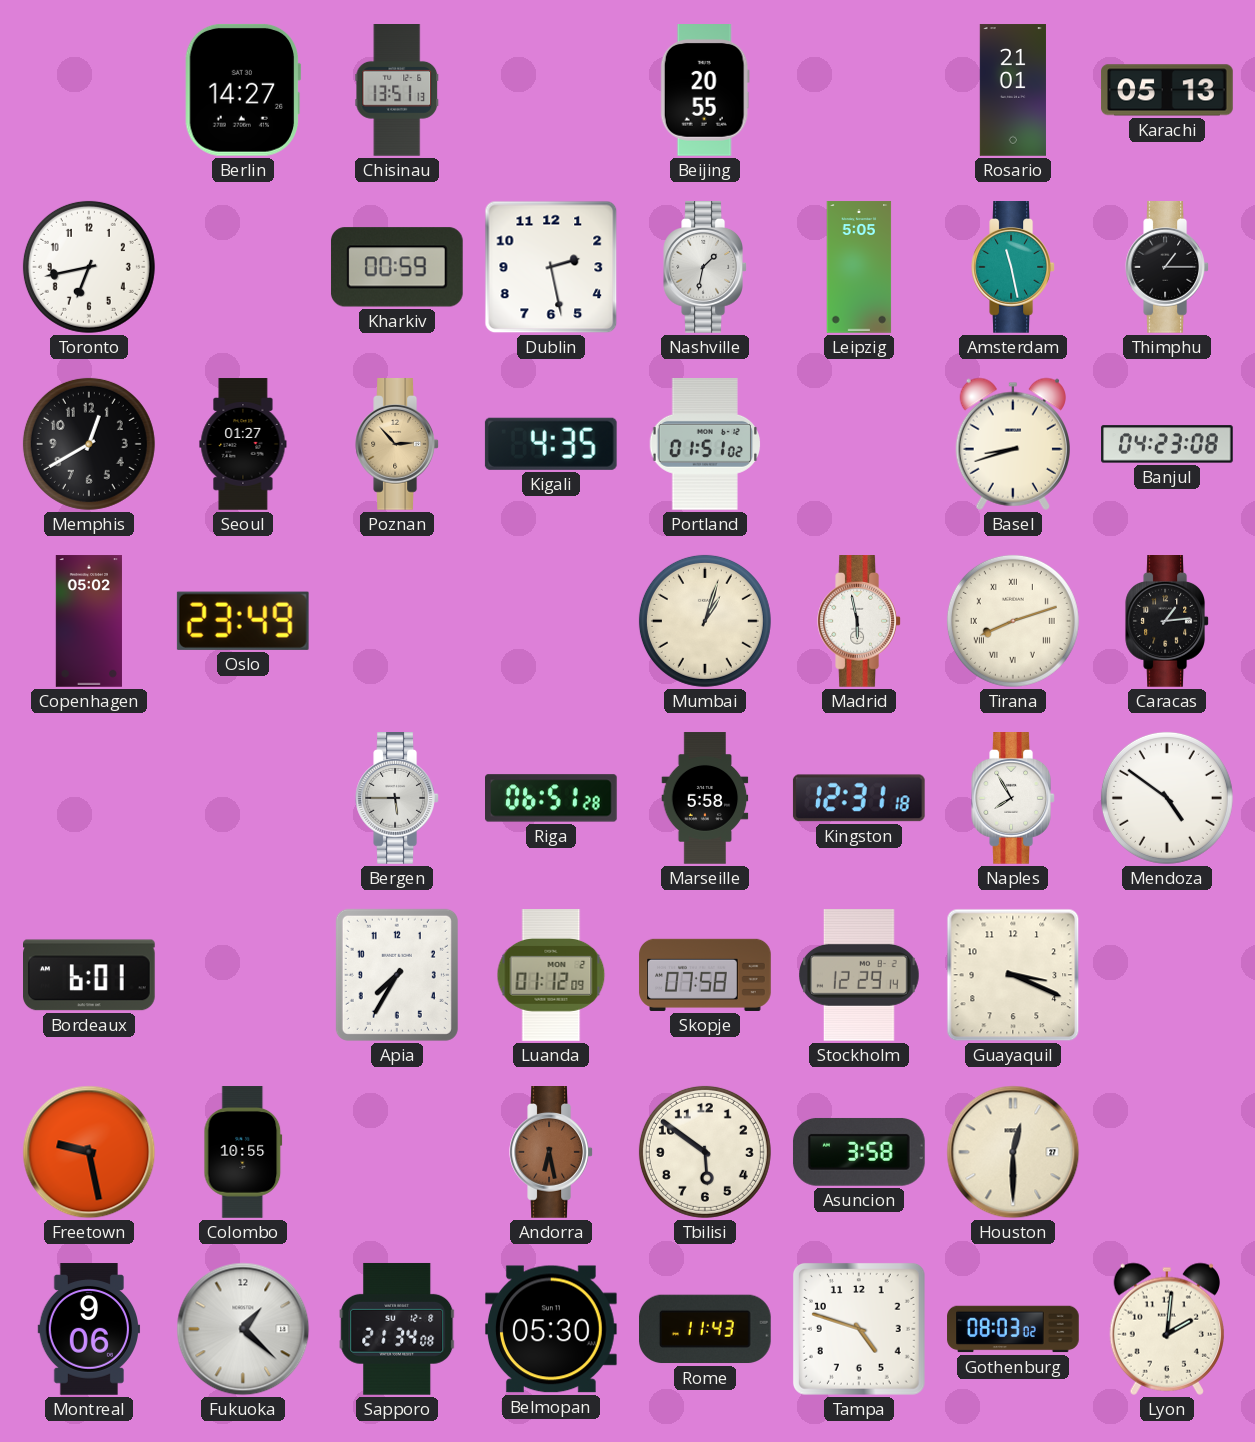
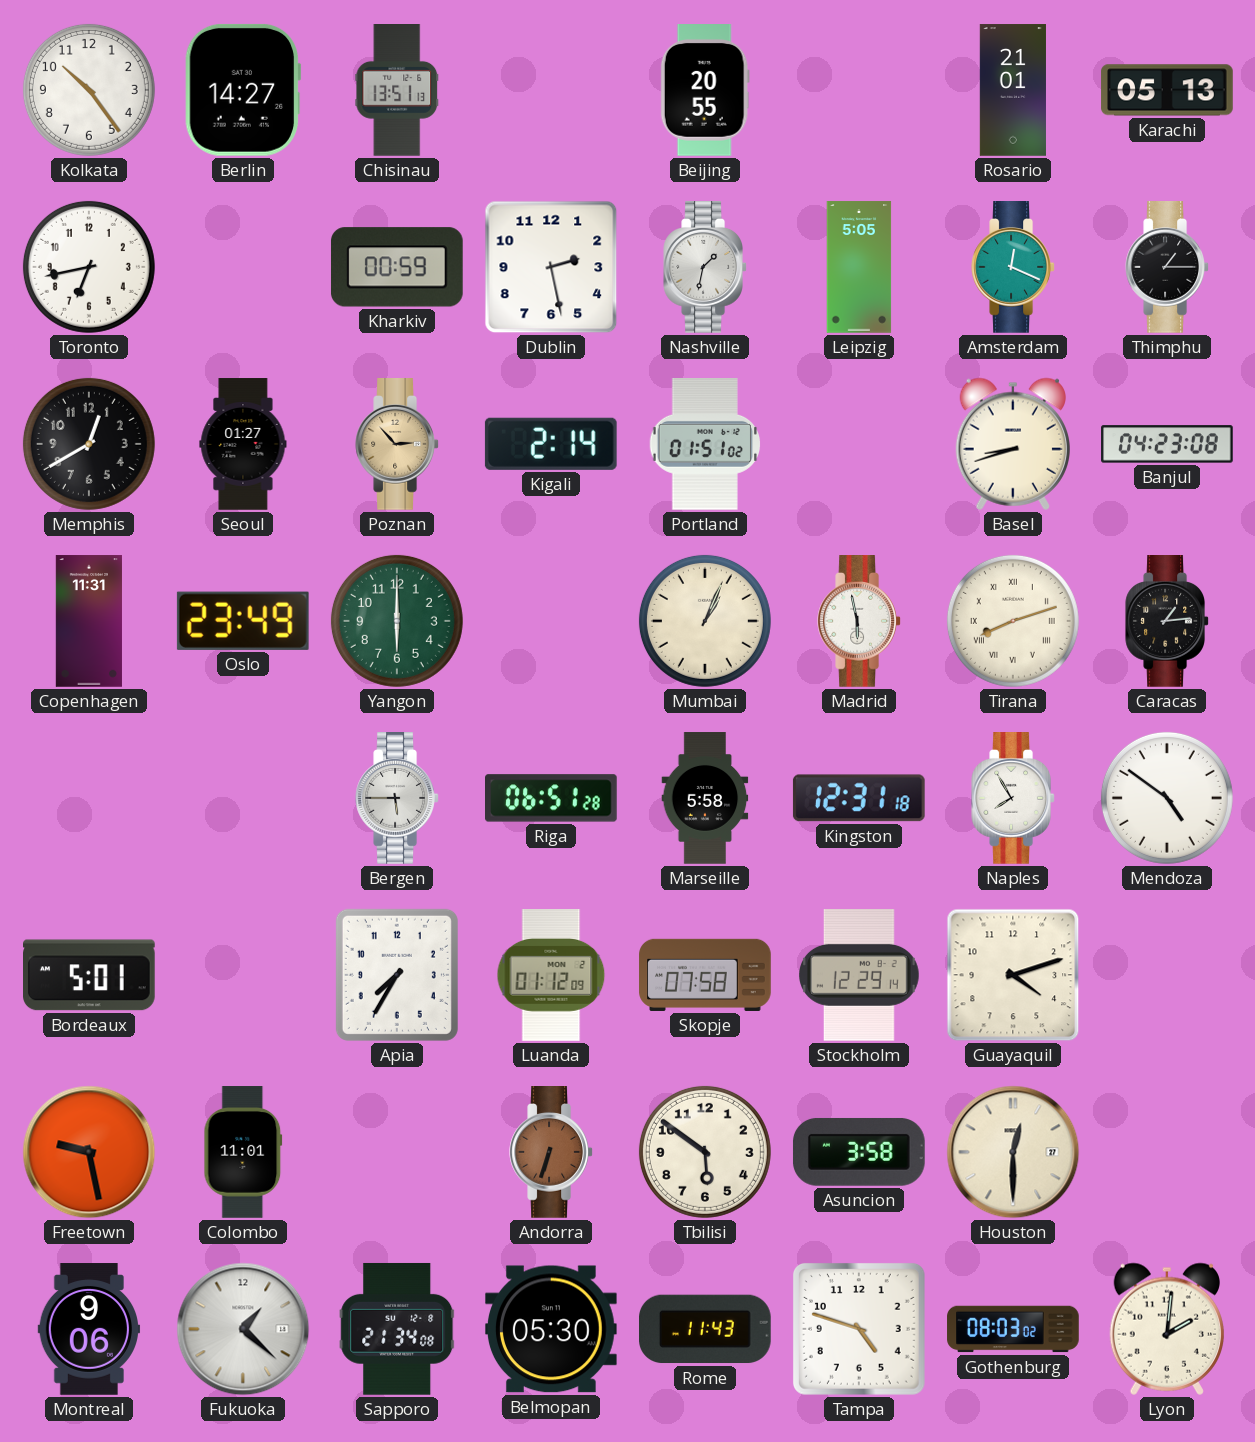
Kolkata: none -> 10:24
Amsterdam: 11:28 -> 12:19
Kigali: 4:35 -> 2:14
Copenhagen: 05:02 -> 11:31
Yangon: none -> 6:00
Mumbai: 1:03 -> 1:04
Bordeaux: 6:01 -> 5:01
Guayaquil: 3:19 -> 4:12
Colombo: 10:55 -> 11:01
Andorra: 6:28 -> 6:33
